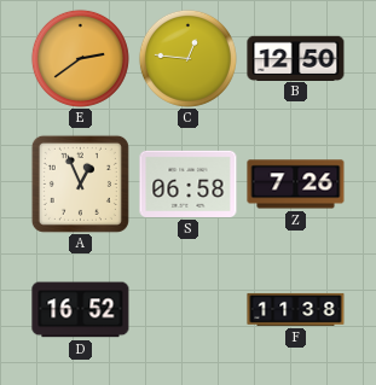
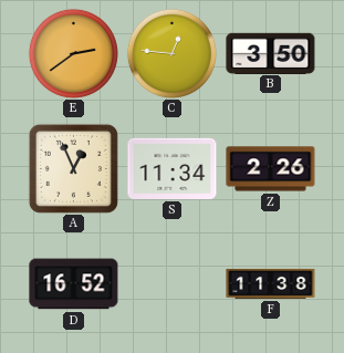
B: 12:50 -> 3:50
S: 06:58 -> 11:34
Z: 7:26 -> 2:26
